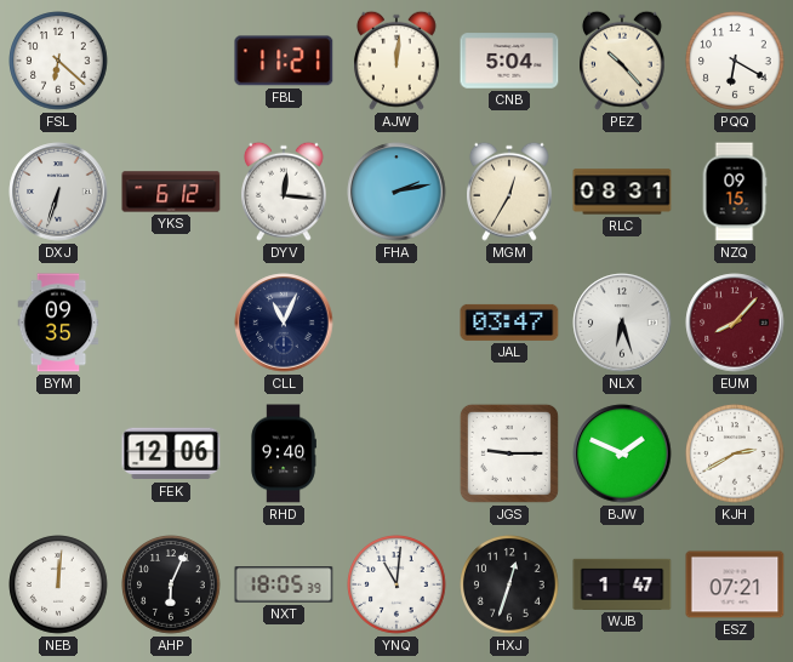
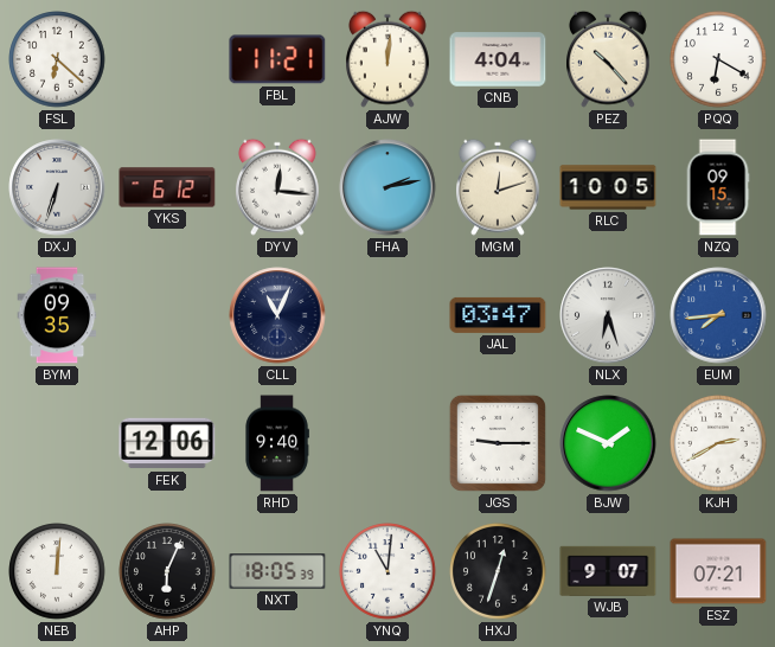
CNB: 5:04 -> 4:04
MGM: 12:35 -> 12:12
RLC: 08:31 -> 10:05
EUM: 8:07 -> 7:44
EUM dial: burgundy -> blue
WJB: 1:47 -> 9:07
